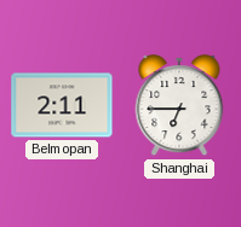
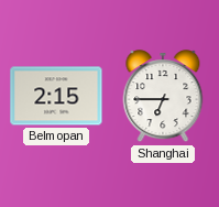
Belmopan: 2:11 -> 2:15
